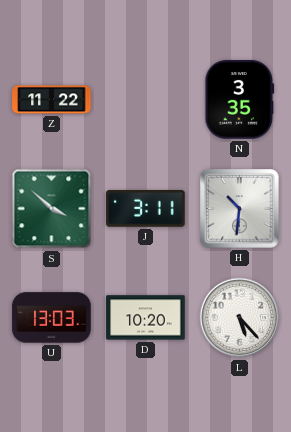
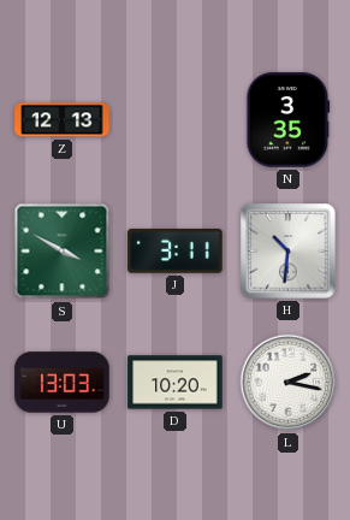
Z: 11:22 -> 12:13
S: 3:52 -> 3:50
L: 5:23 -> 2:17
